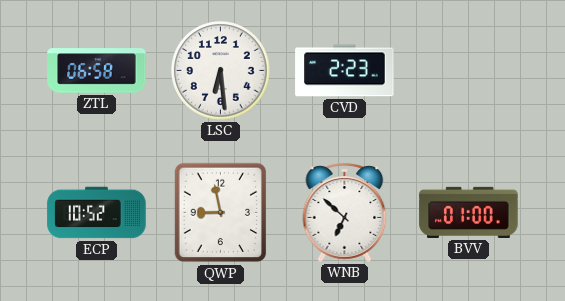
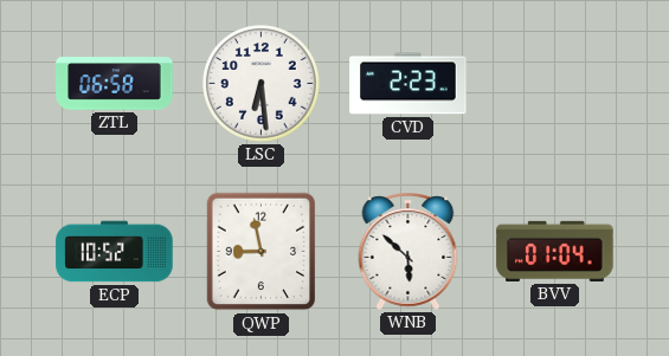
WNB: 6:52 -> 5:52
BVV: 01:00 -> 01:04
